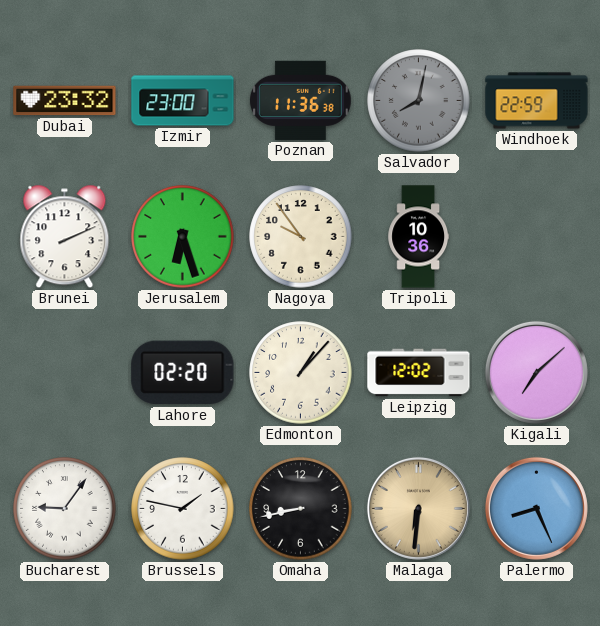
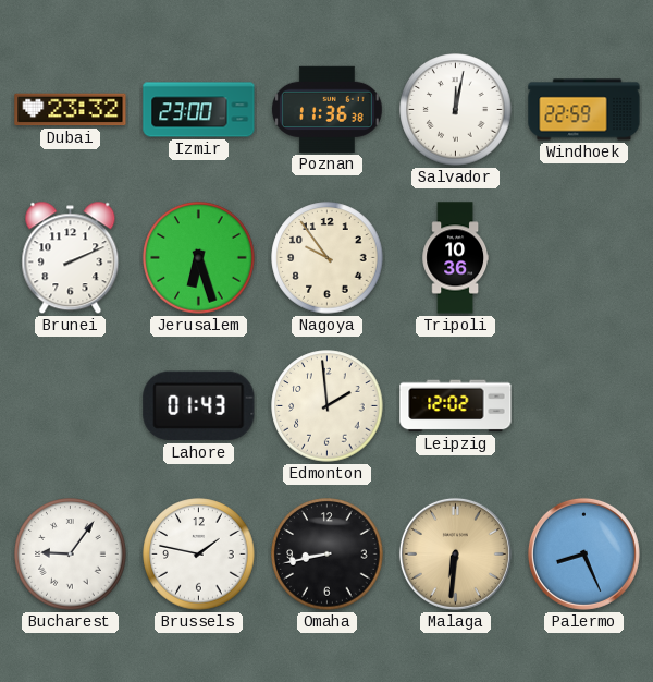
Salvador: 8:02 -> 12:02
Salvador dial: grey -> white
Lahore: 02:20 -> 01:43
Edmonton: 1:07 -> 1:59
Kigali: 7:08 -> none
